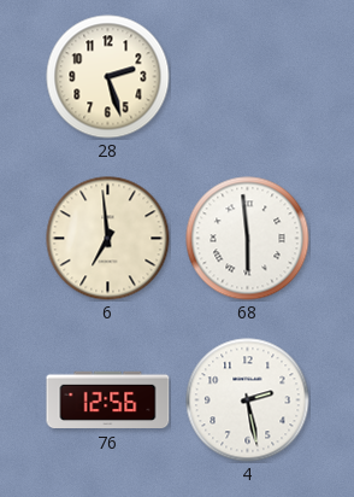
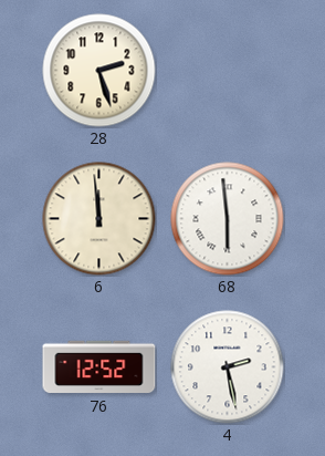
6: 6:59 -> 11:59
76: 12:56 -> 12:52
